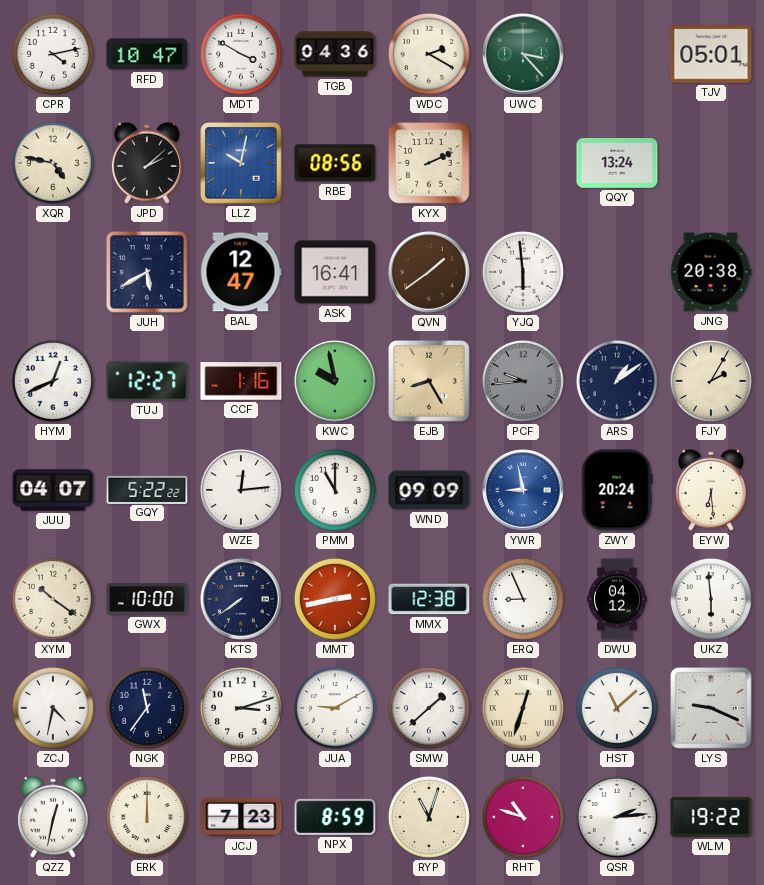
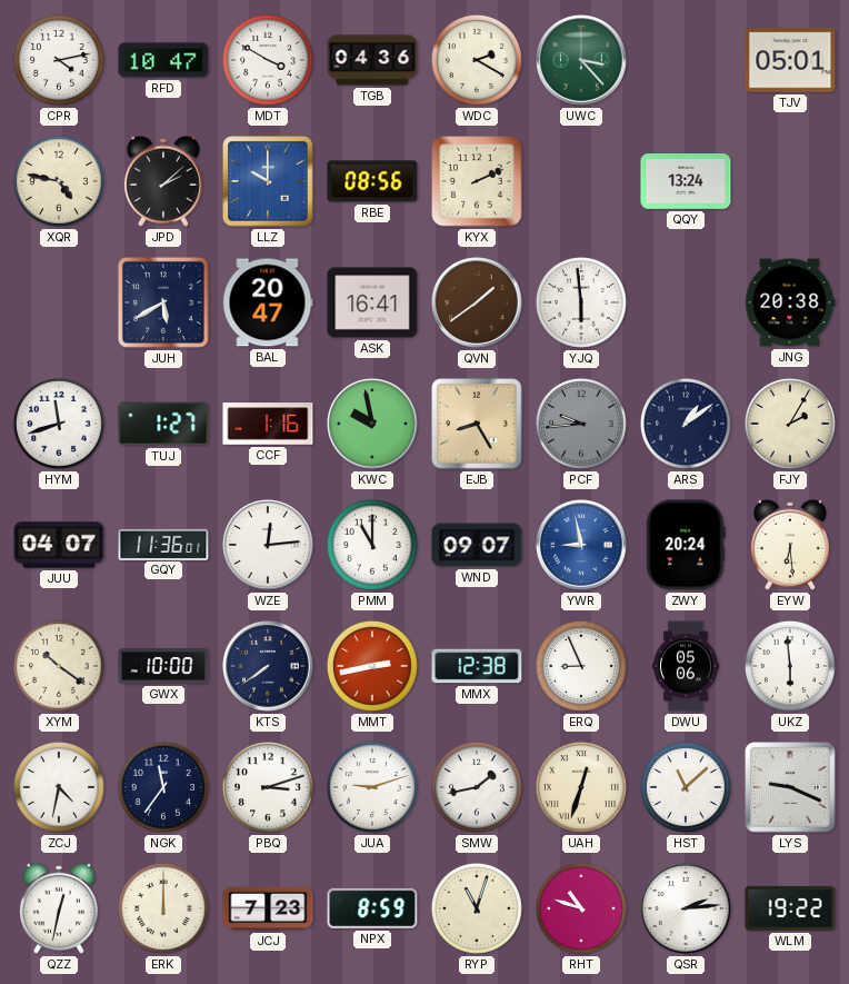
LLZ: 10:02 -> 10:00
BAL: 12:47 -> 20:47
HYM: 12:41 -> 11:42
TUJ: 12:27 -> 1:27
GQY: 5:22 -> 11:36
WND: 09:09 -> 09:07
DWU: 04:12 -> 05:06
JUA: 9:10 -> 9:12
SMW: 1:38 -> 1:43
